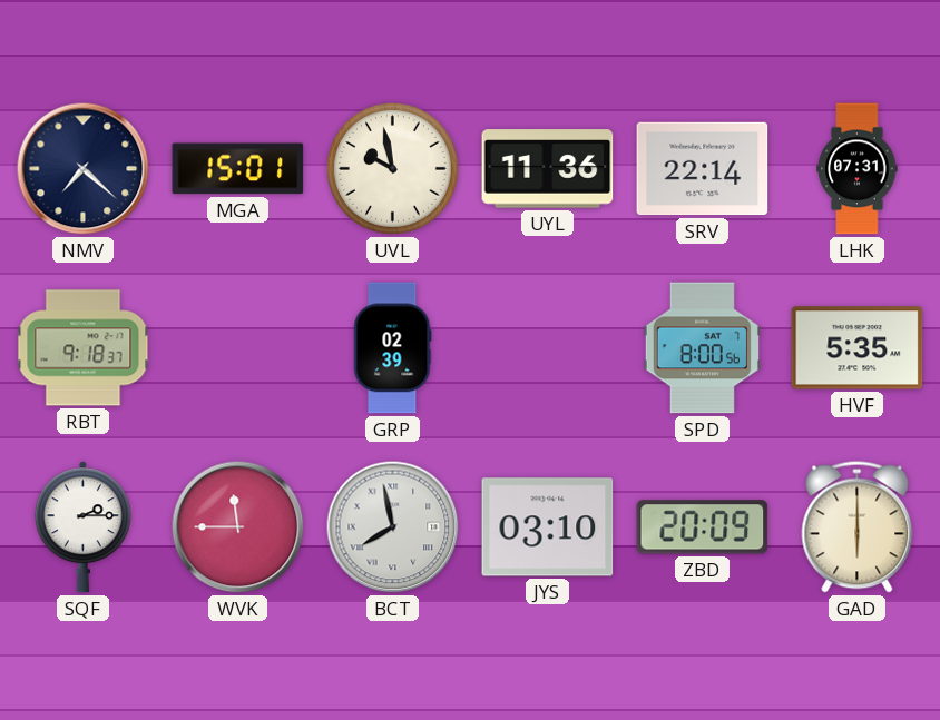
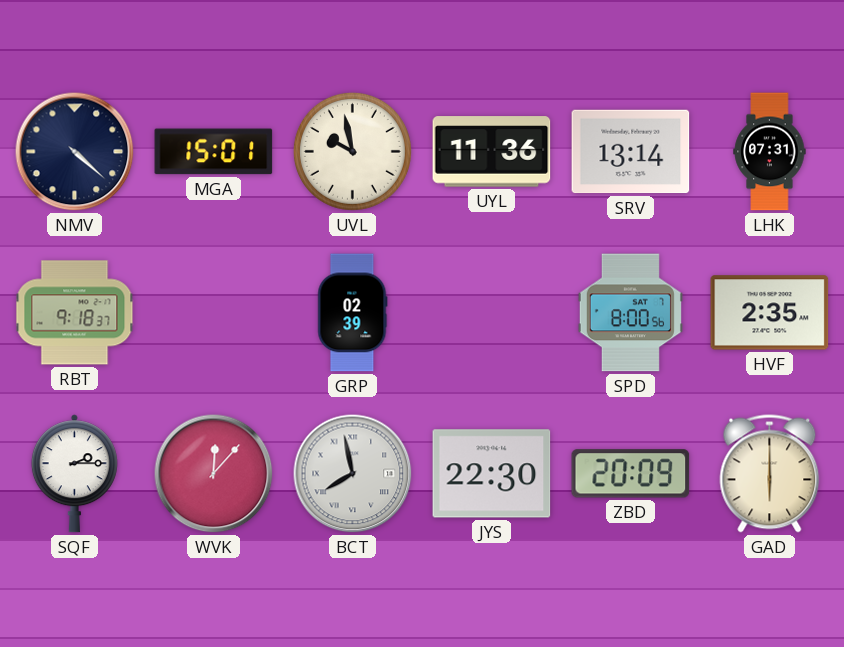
NMV: 7:22 -> 4:22
SRV: 22:14 -> 13:14
HVF: 5:35 -> 2:35
WVK: 11:45 -> 12:07
JYS: 03:10 -> 22:30
